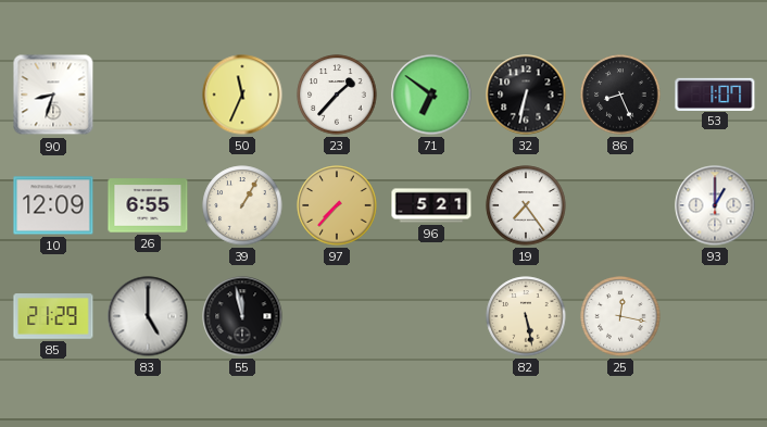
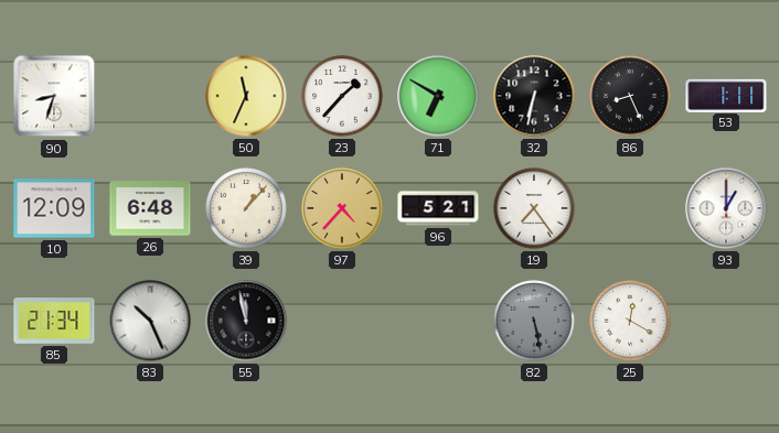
71: 6:51 -> 6:50
53: 1:07 -> 1:11
26: 6:55 -> 6:48
39: 1:05 -> 1:07
97: 7:37 -> 4:37
85: 21:29 -> 21:34
83: 5:00 -> 10:26
82 dial: cream -> grey
25: 12:17 -> 12:20
